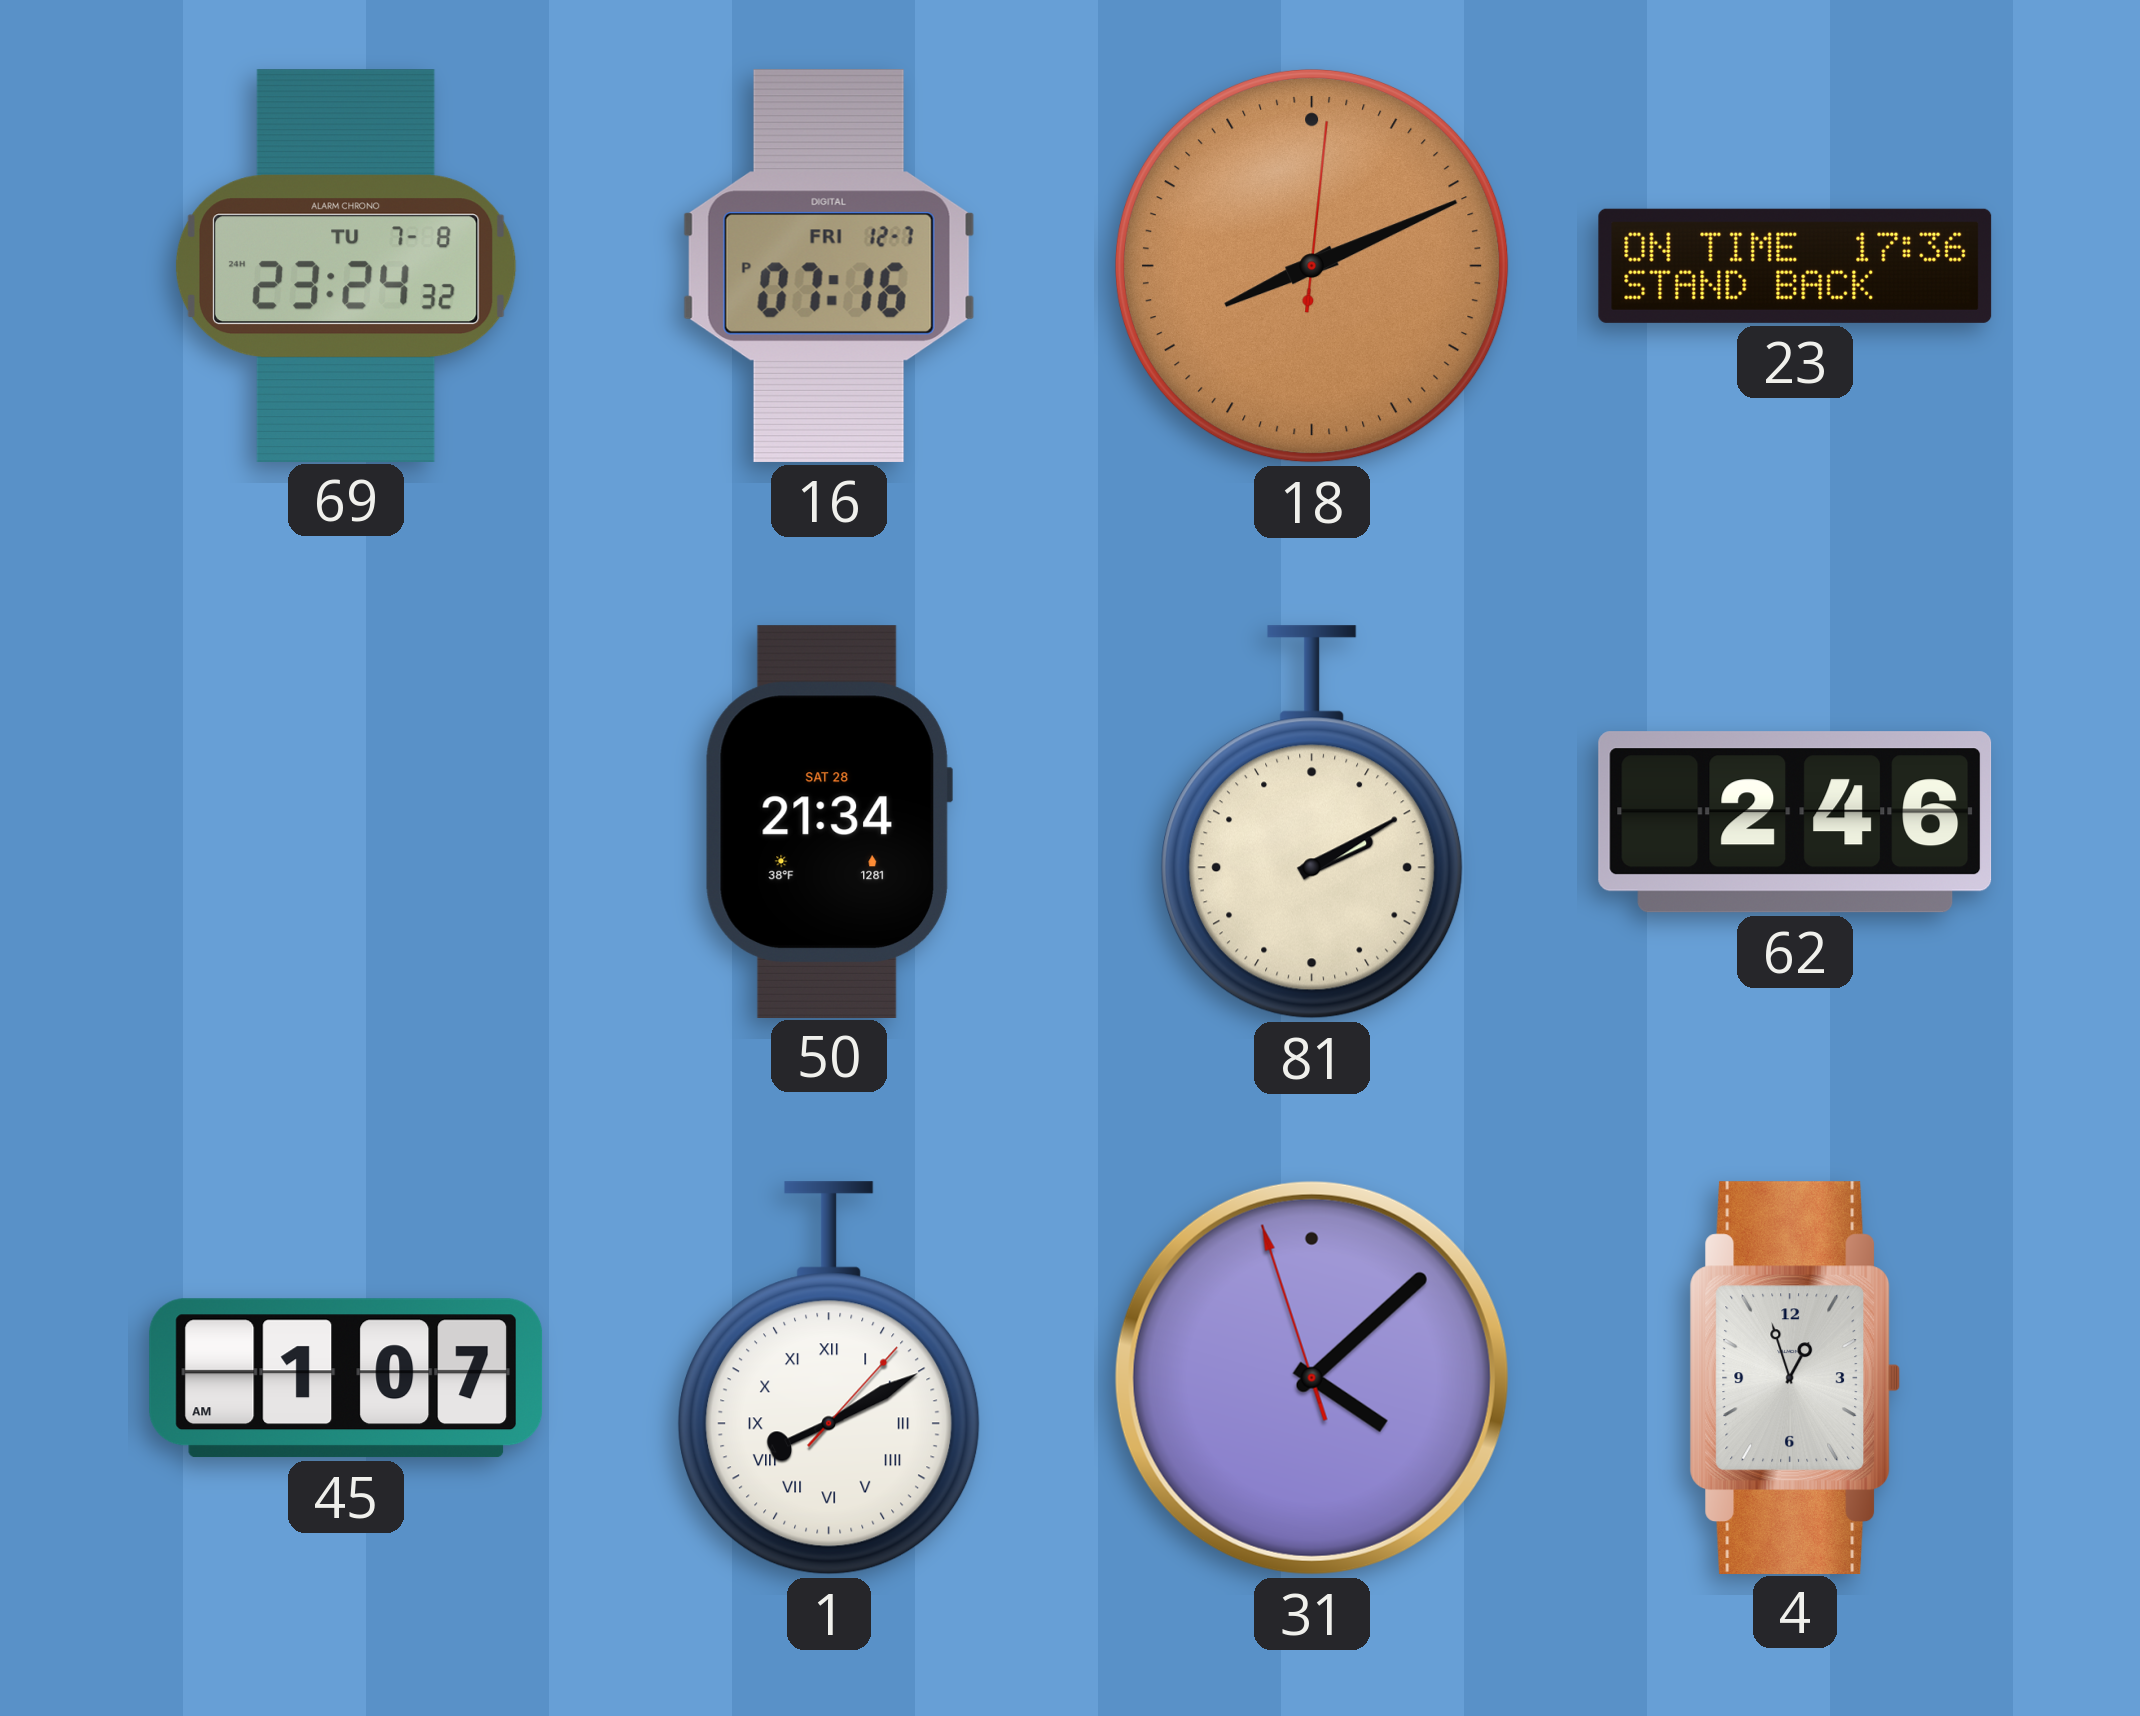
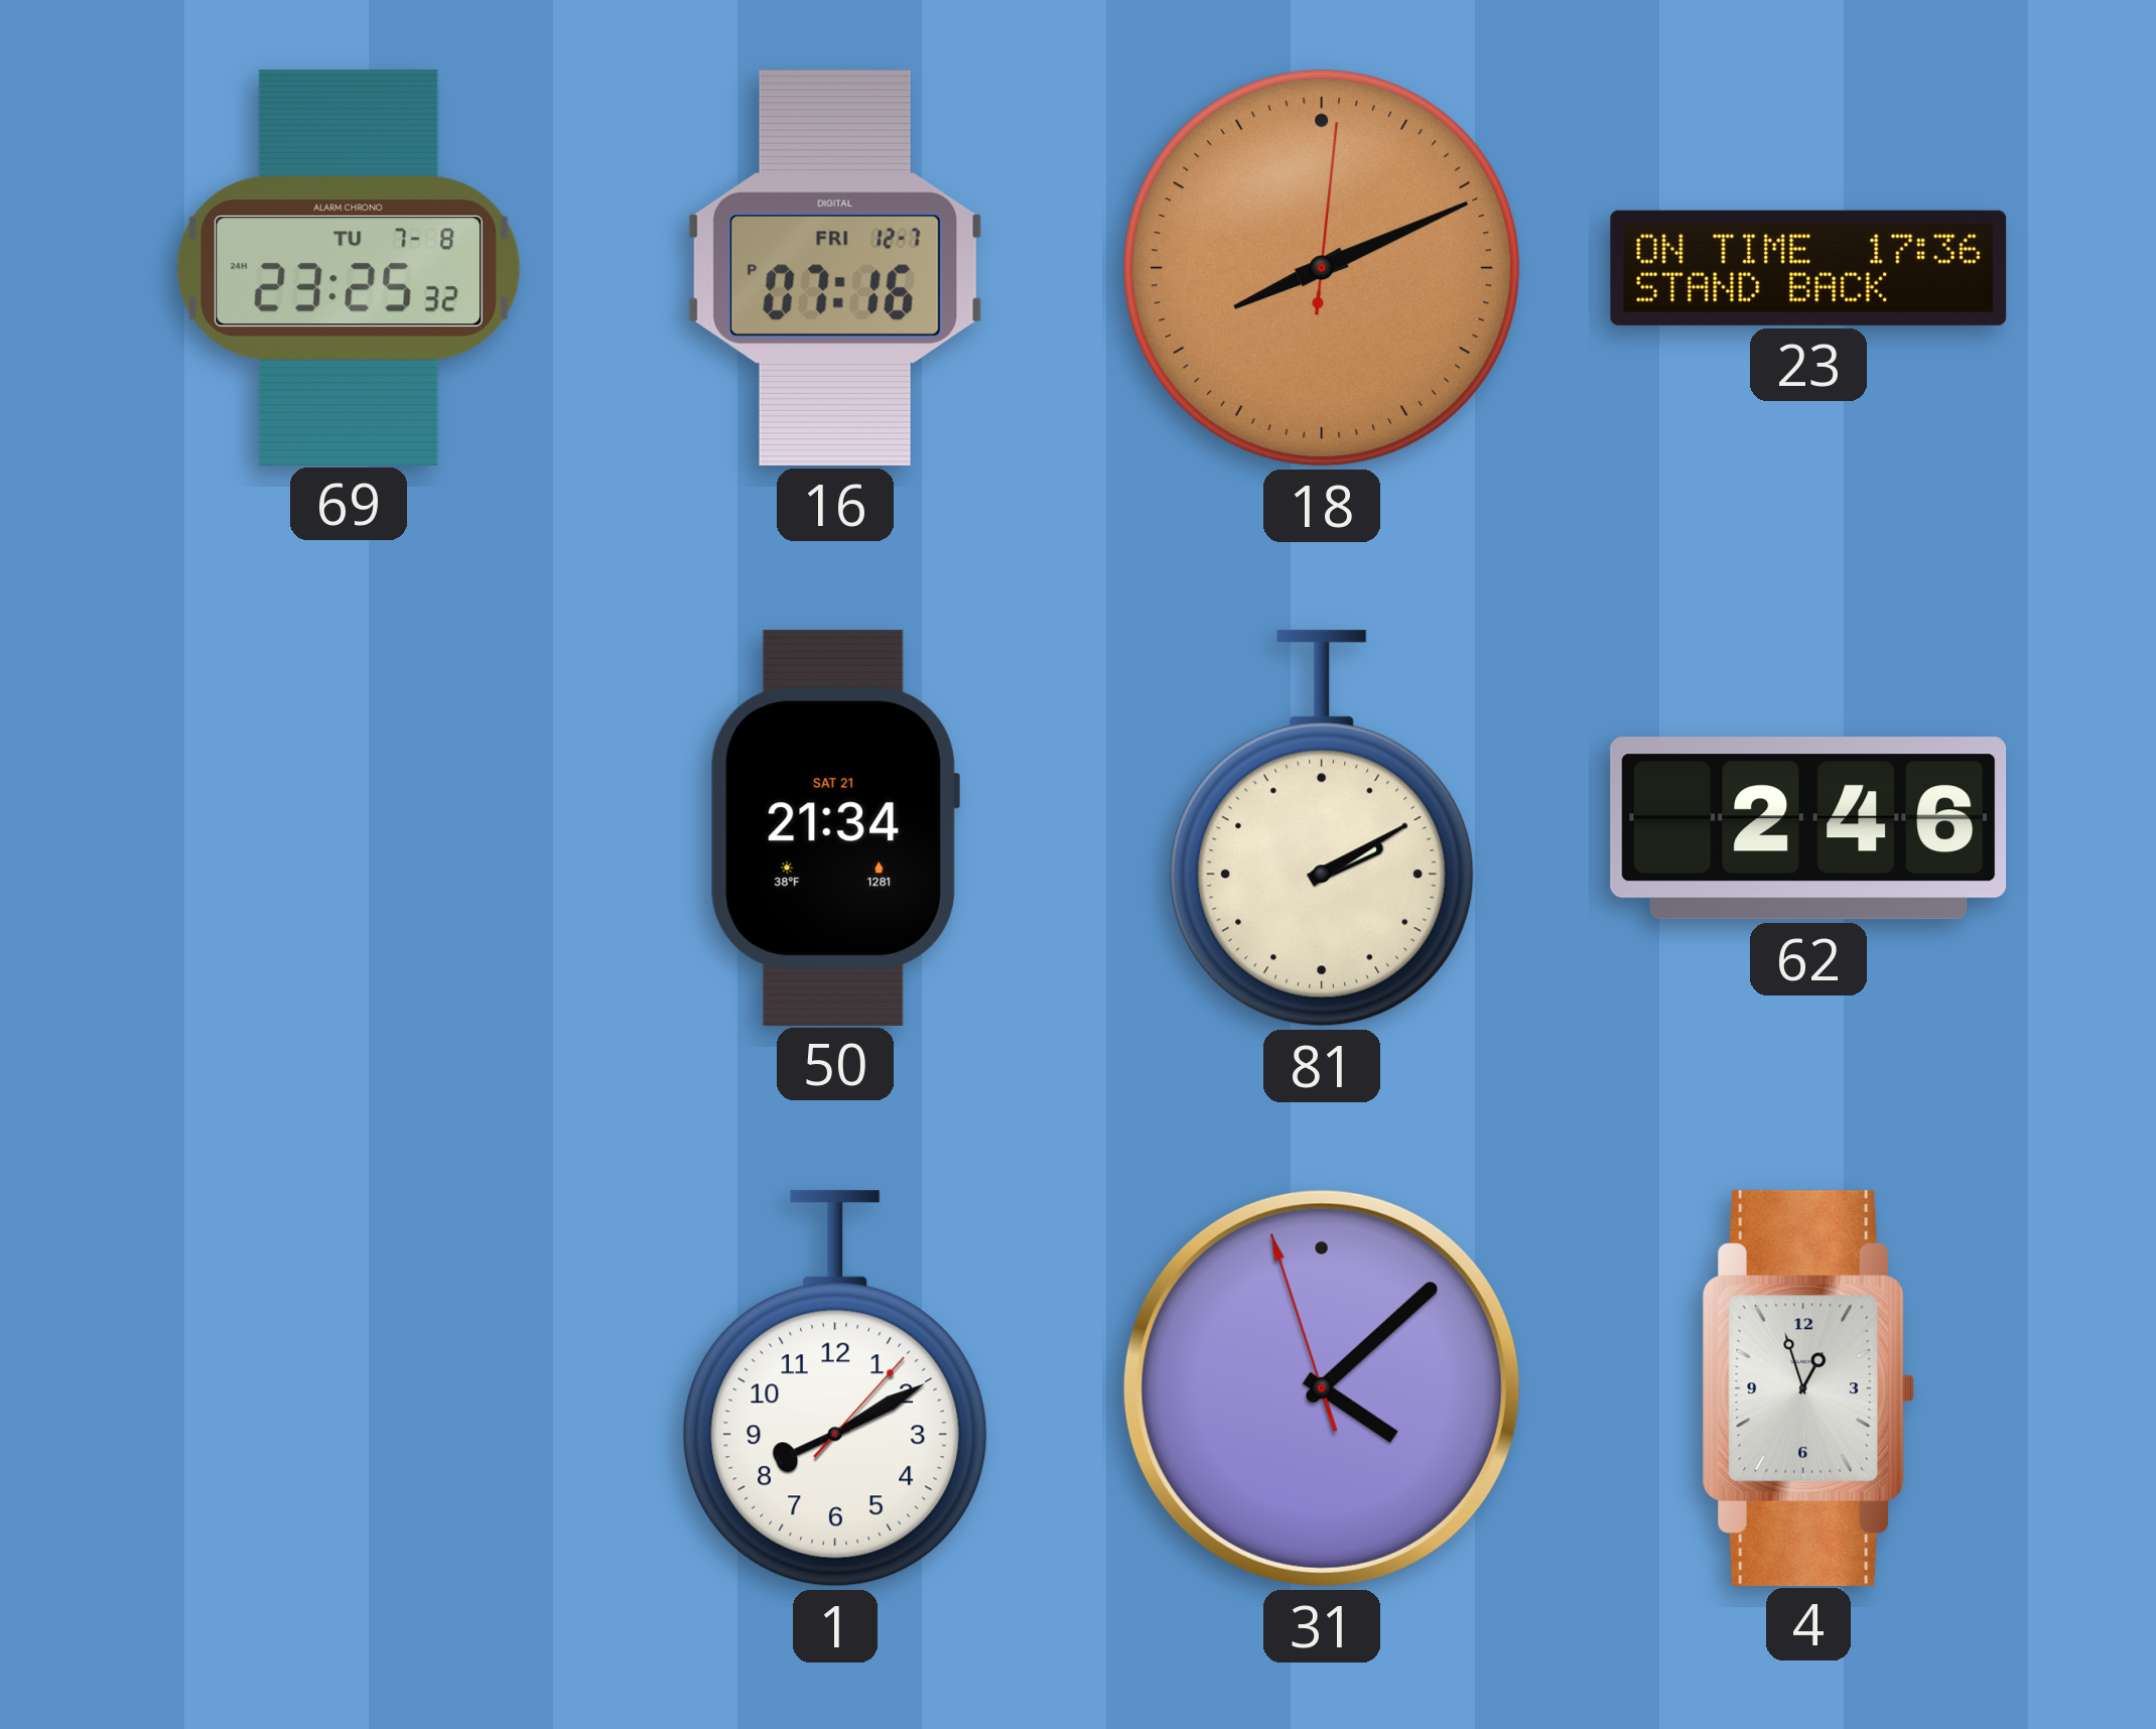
69: 23:24 -> 23:25
50 date: SAT 28 -> SAT 21
45: 1:07 -> none
1 numerals: Roman -> Arabic
